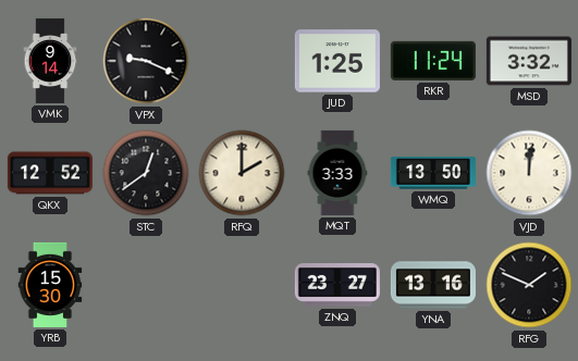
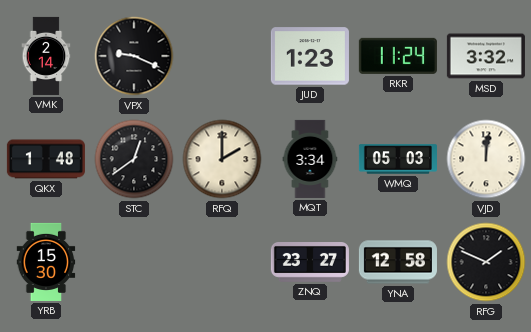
VMK: 9:14 -> 2:14
JUD: 1:25 -> 1:23
QKX: 12:52 -> 1:48
MQT: 3:33 -> 3:34
WMQ: 13:50 -> 05:03
YNA: 13:16 -> 12:58
